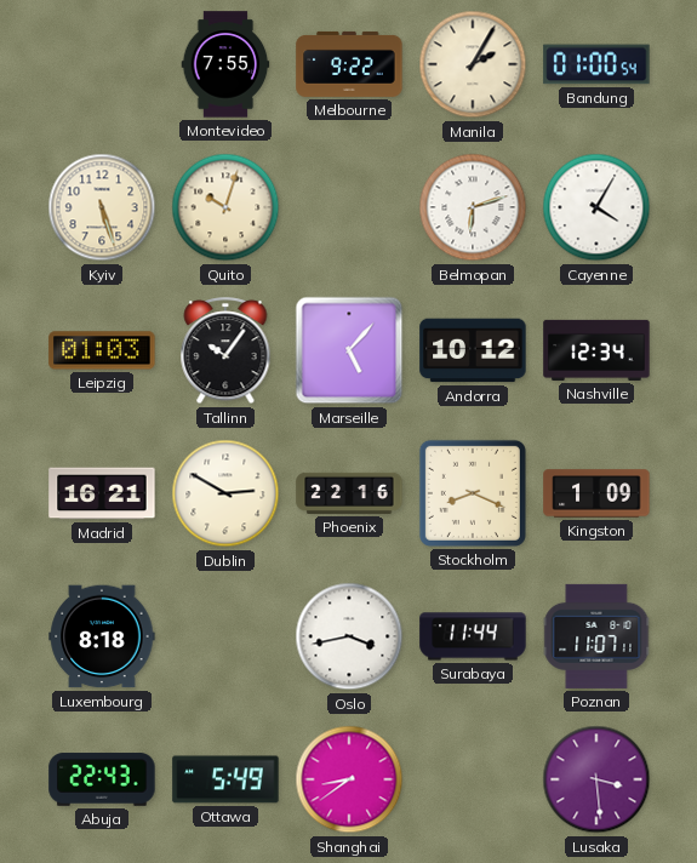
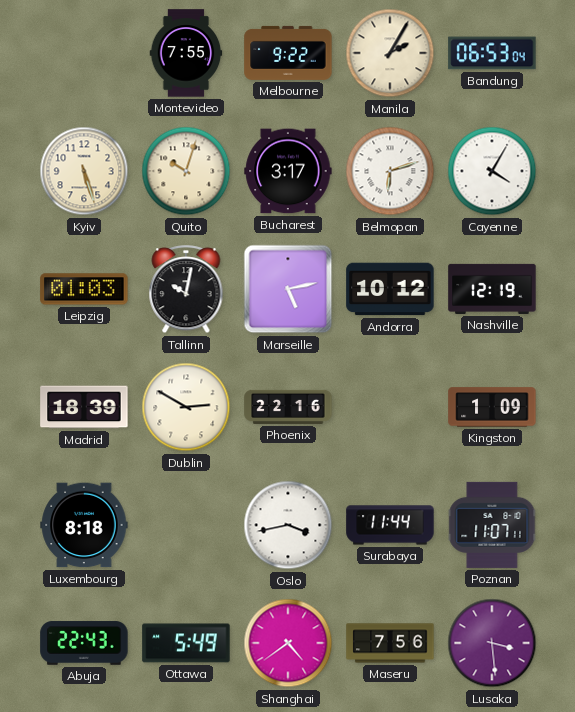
Bandung: 01:00 -> 06:53
Bucharest: none -> 3:17
Tallinn: 10:06 -> 10:02
Marseille: 5:07 -> 5:13
Nashville: 12:34 -> 12:19
Madrid: 16:21 -> 18:39
Stockholm: 8:19 -> none
Shanghai: 8:39 -> 4:39
Maseru: none -> 7:56
